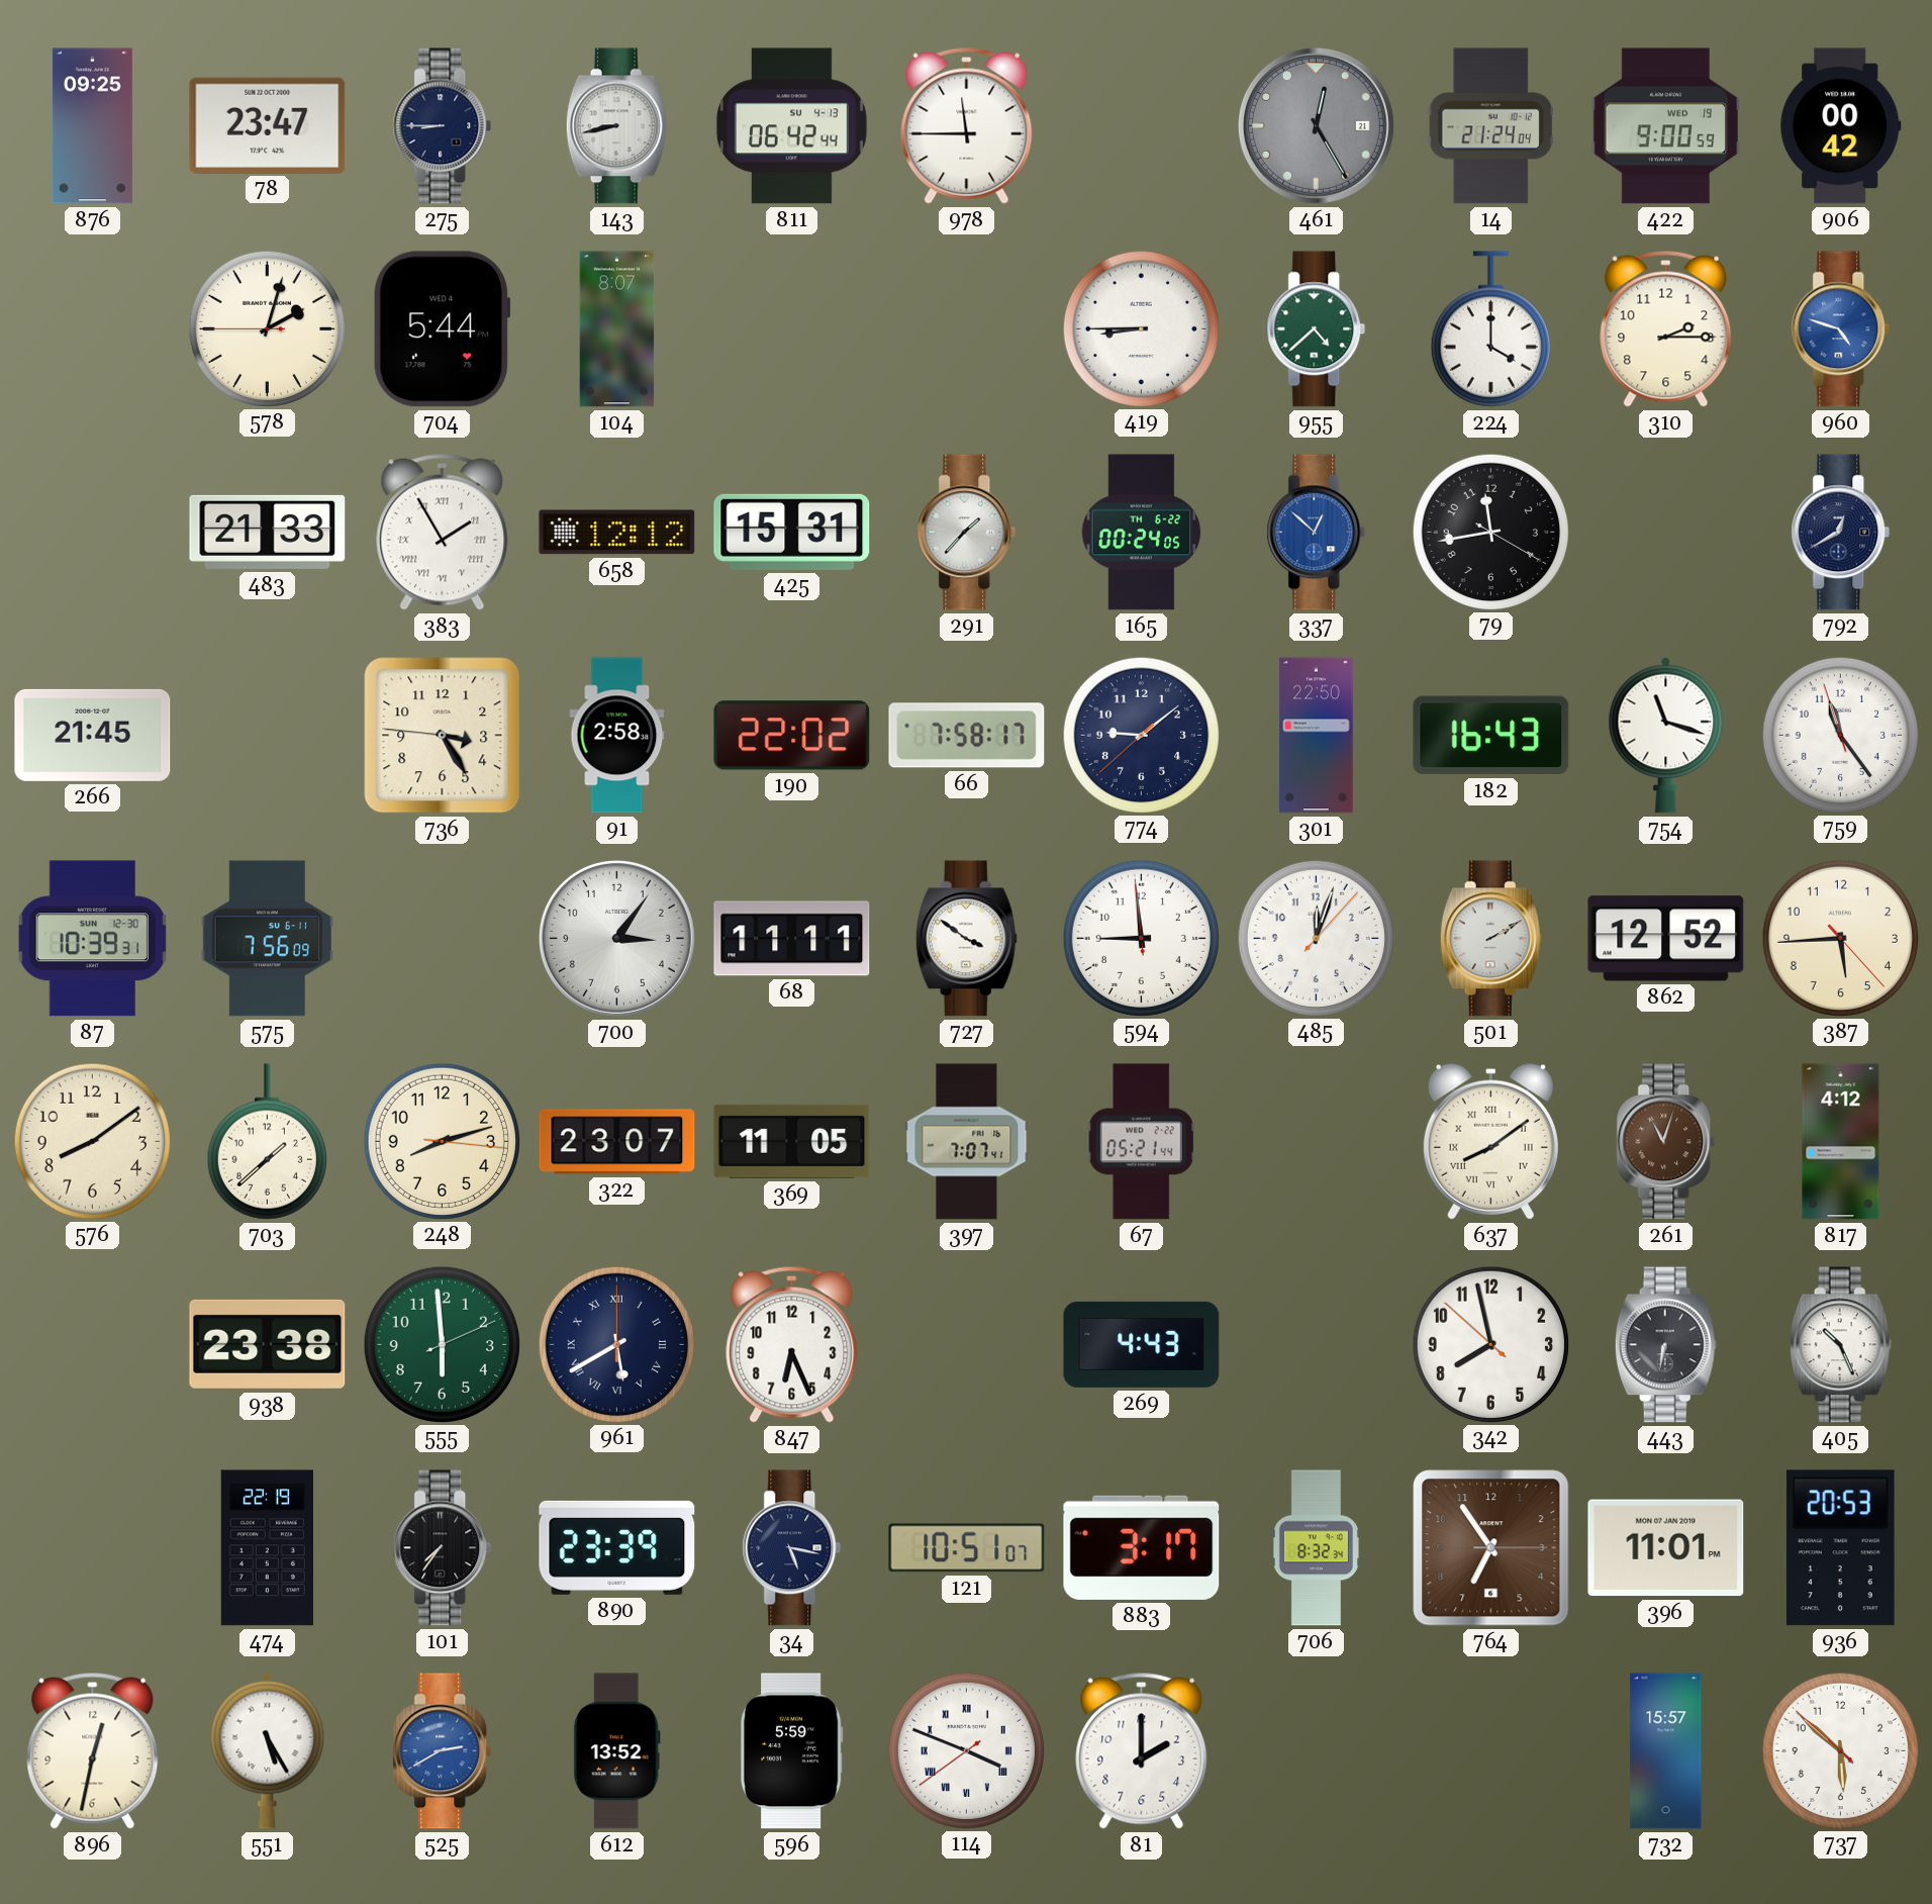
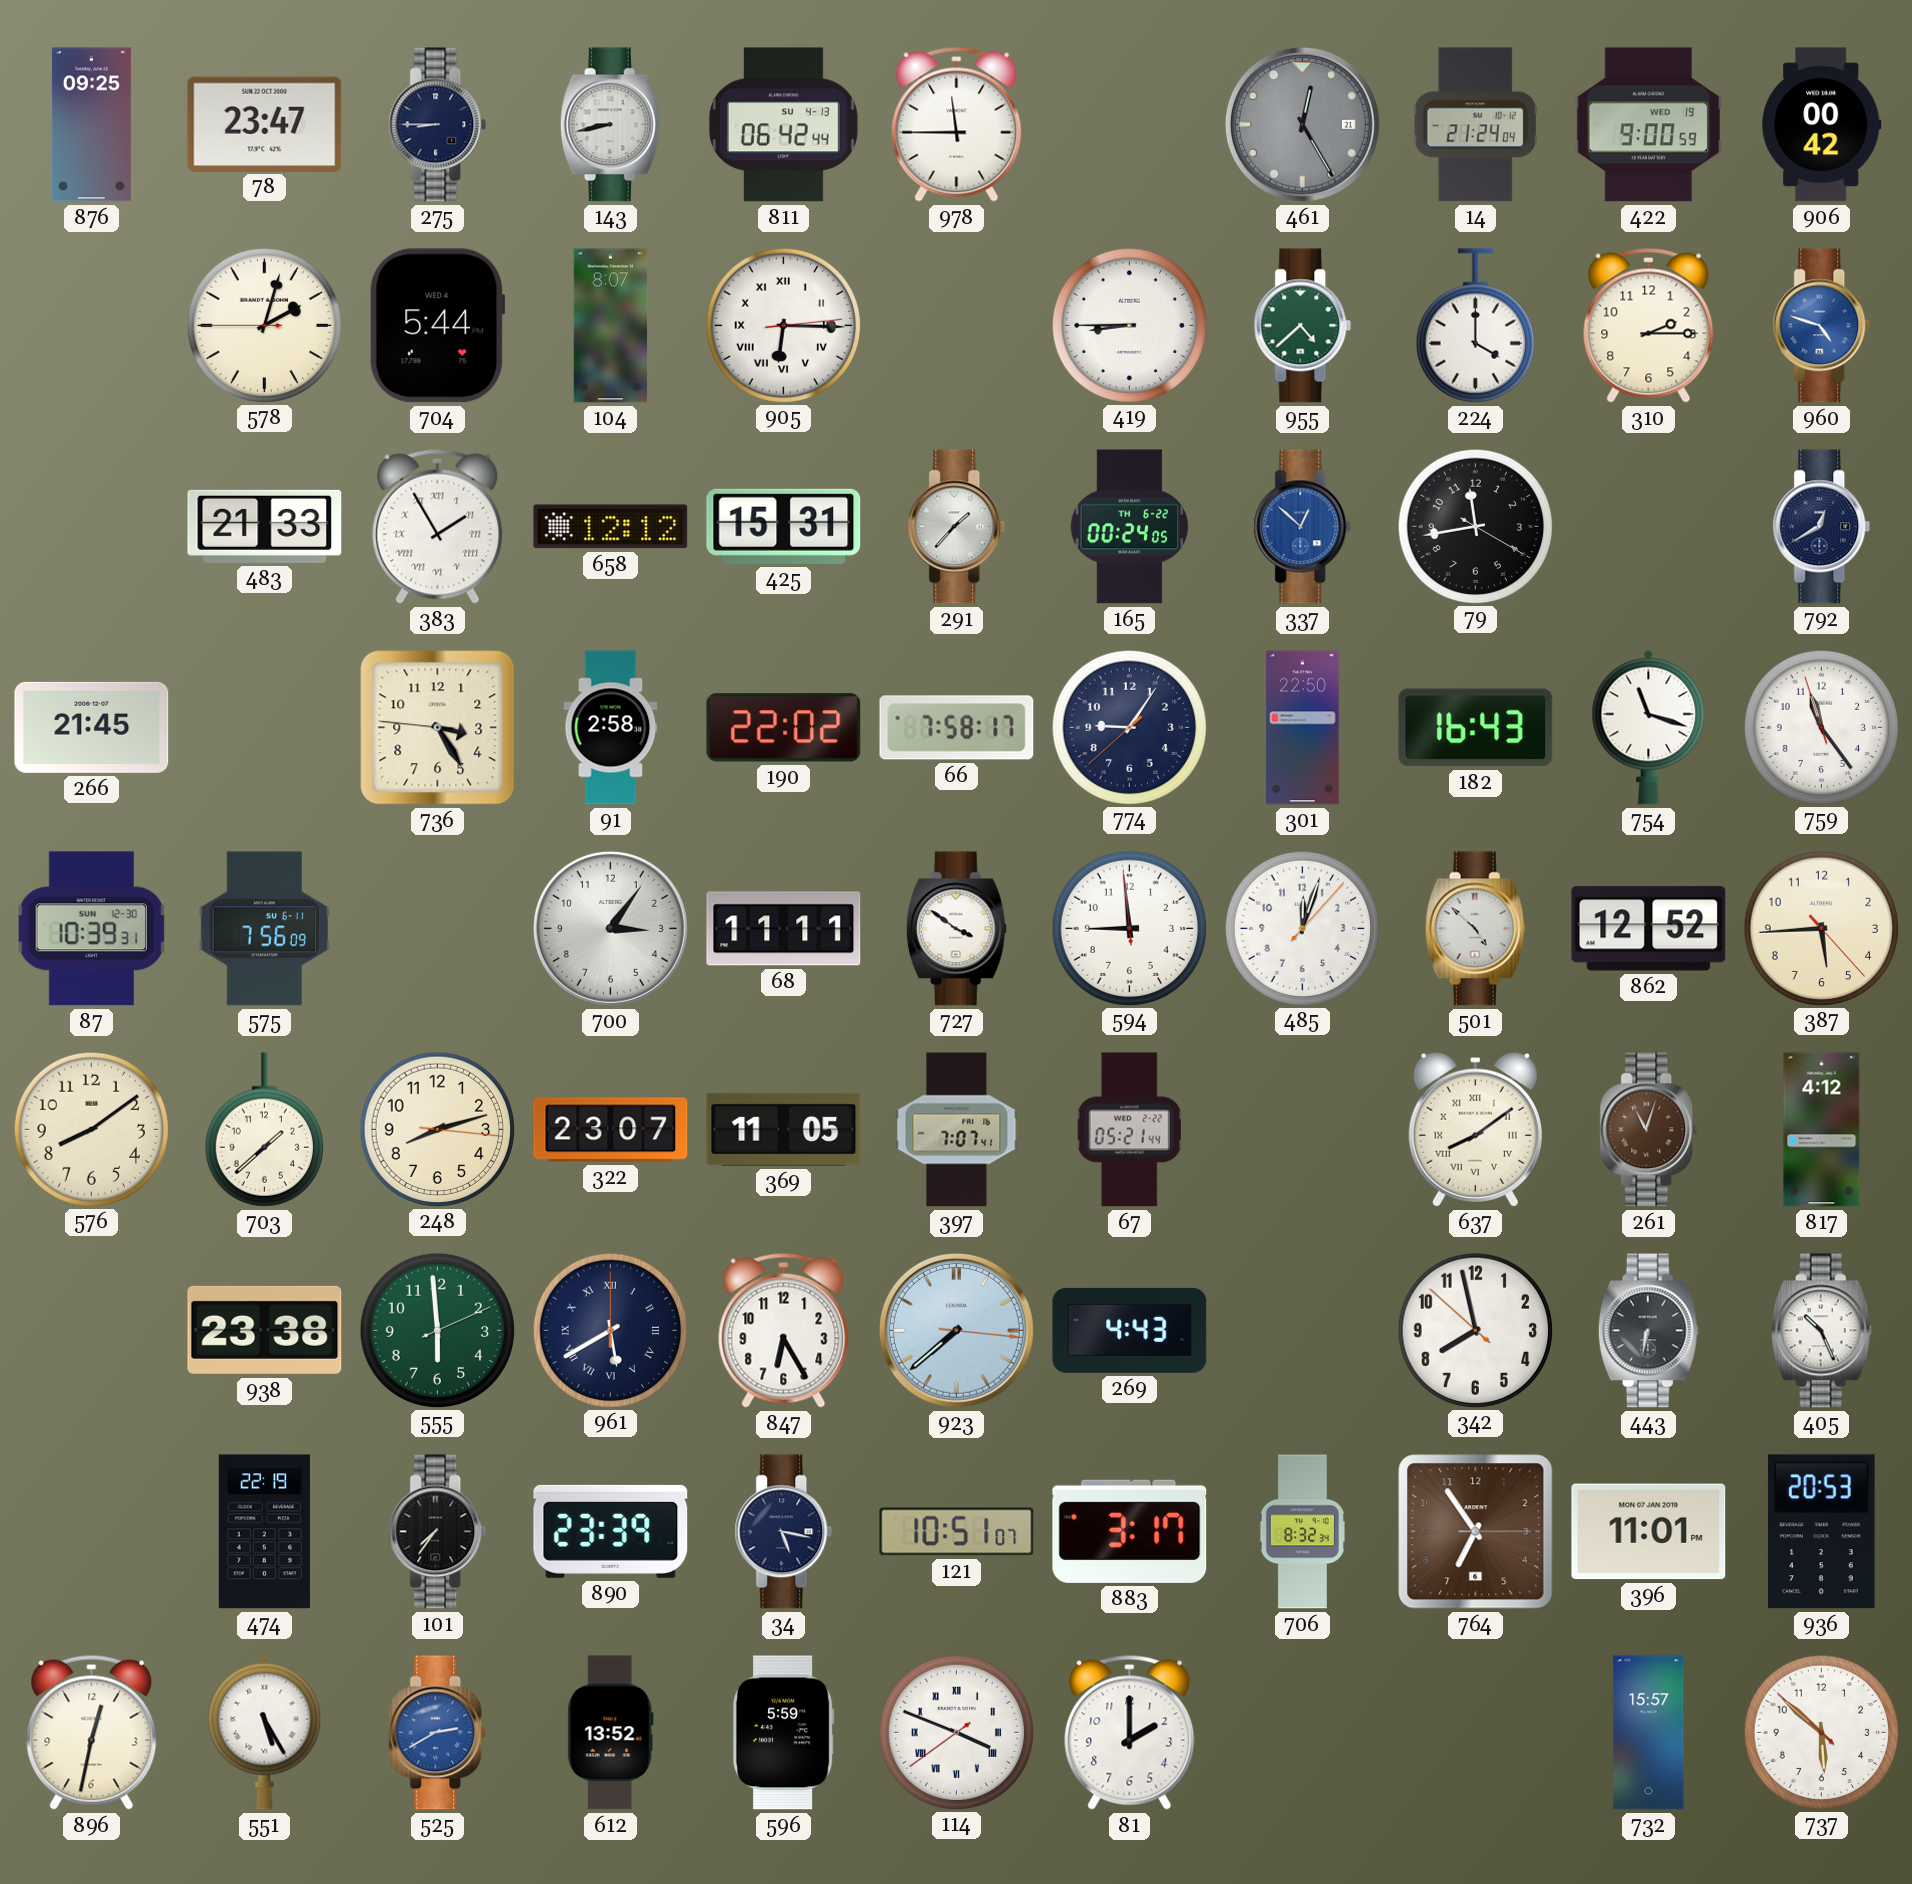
905: none -> 6:15
774: 9:08 -> 9:05
501: 2:10 -> 4:52
847: 6:26 -> 6:25
923: none -> 7:38
